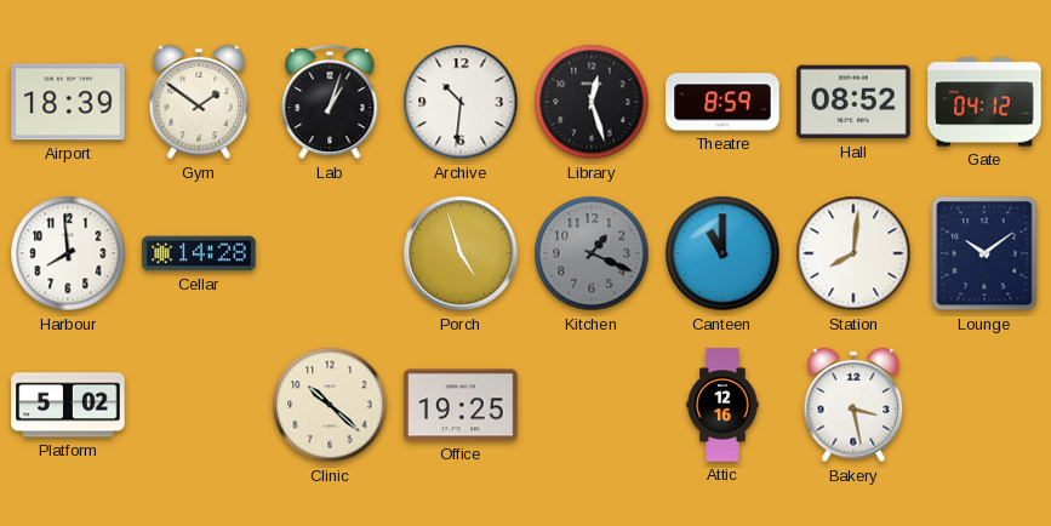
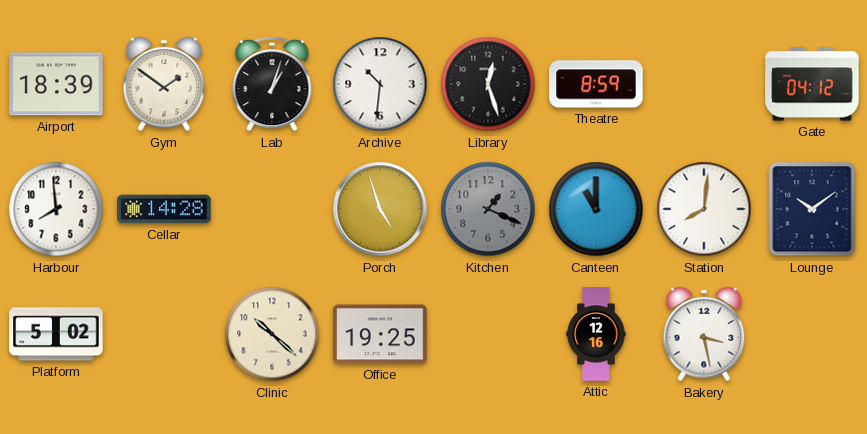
Hall: 08:52 -> none
